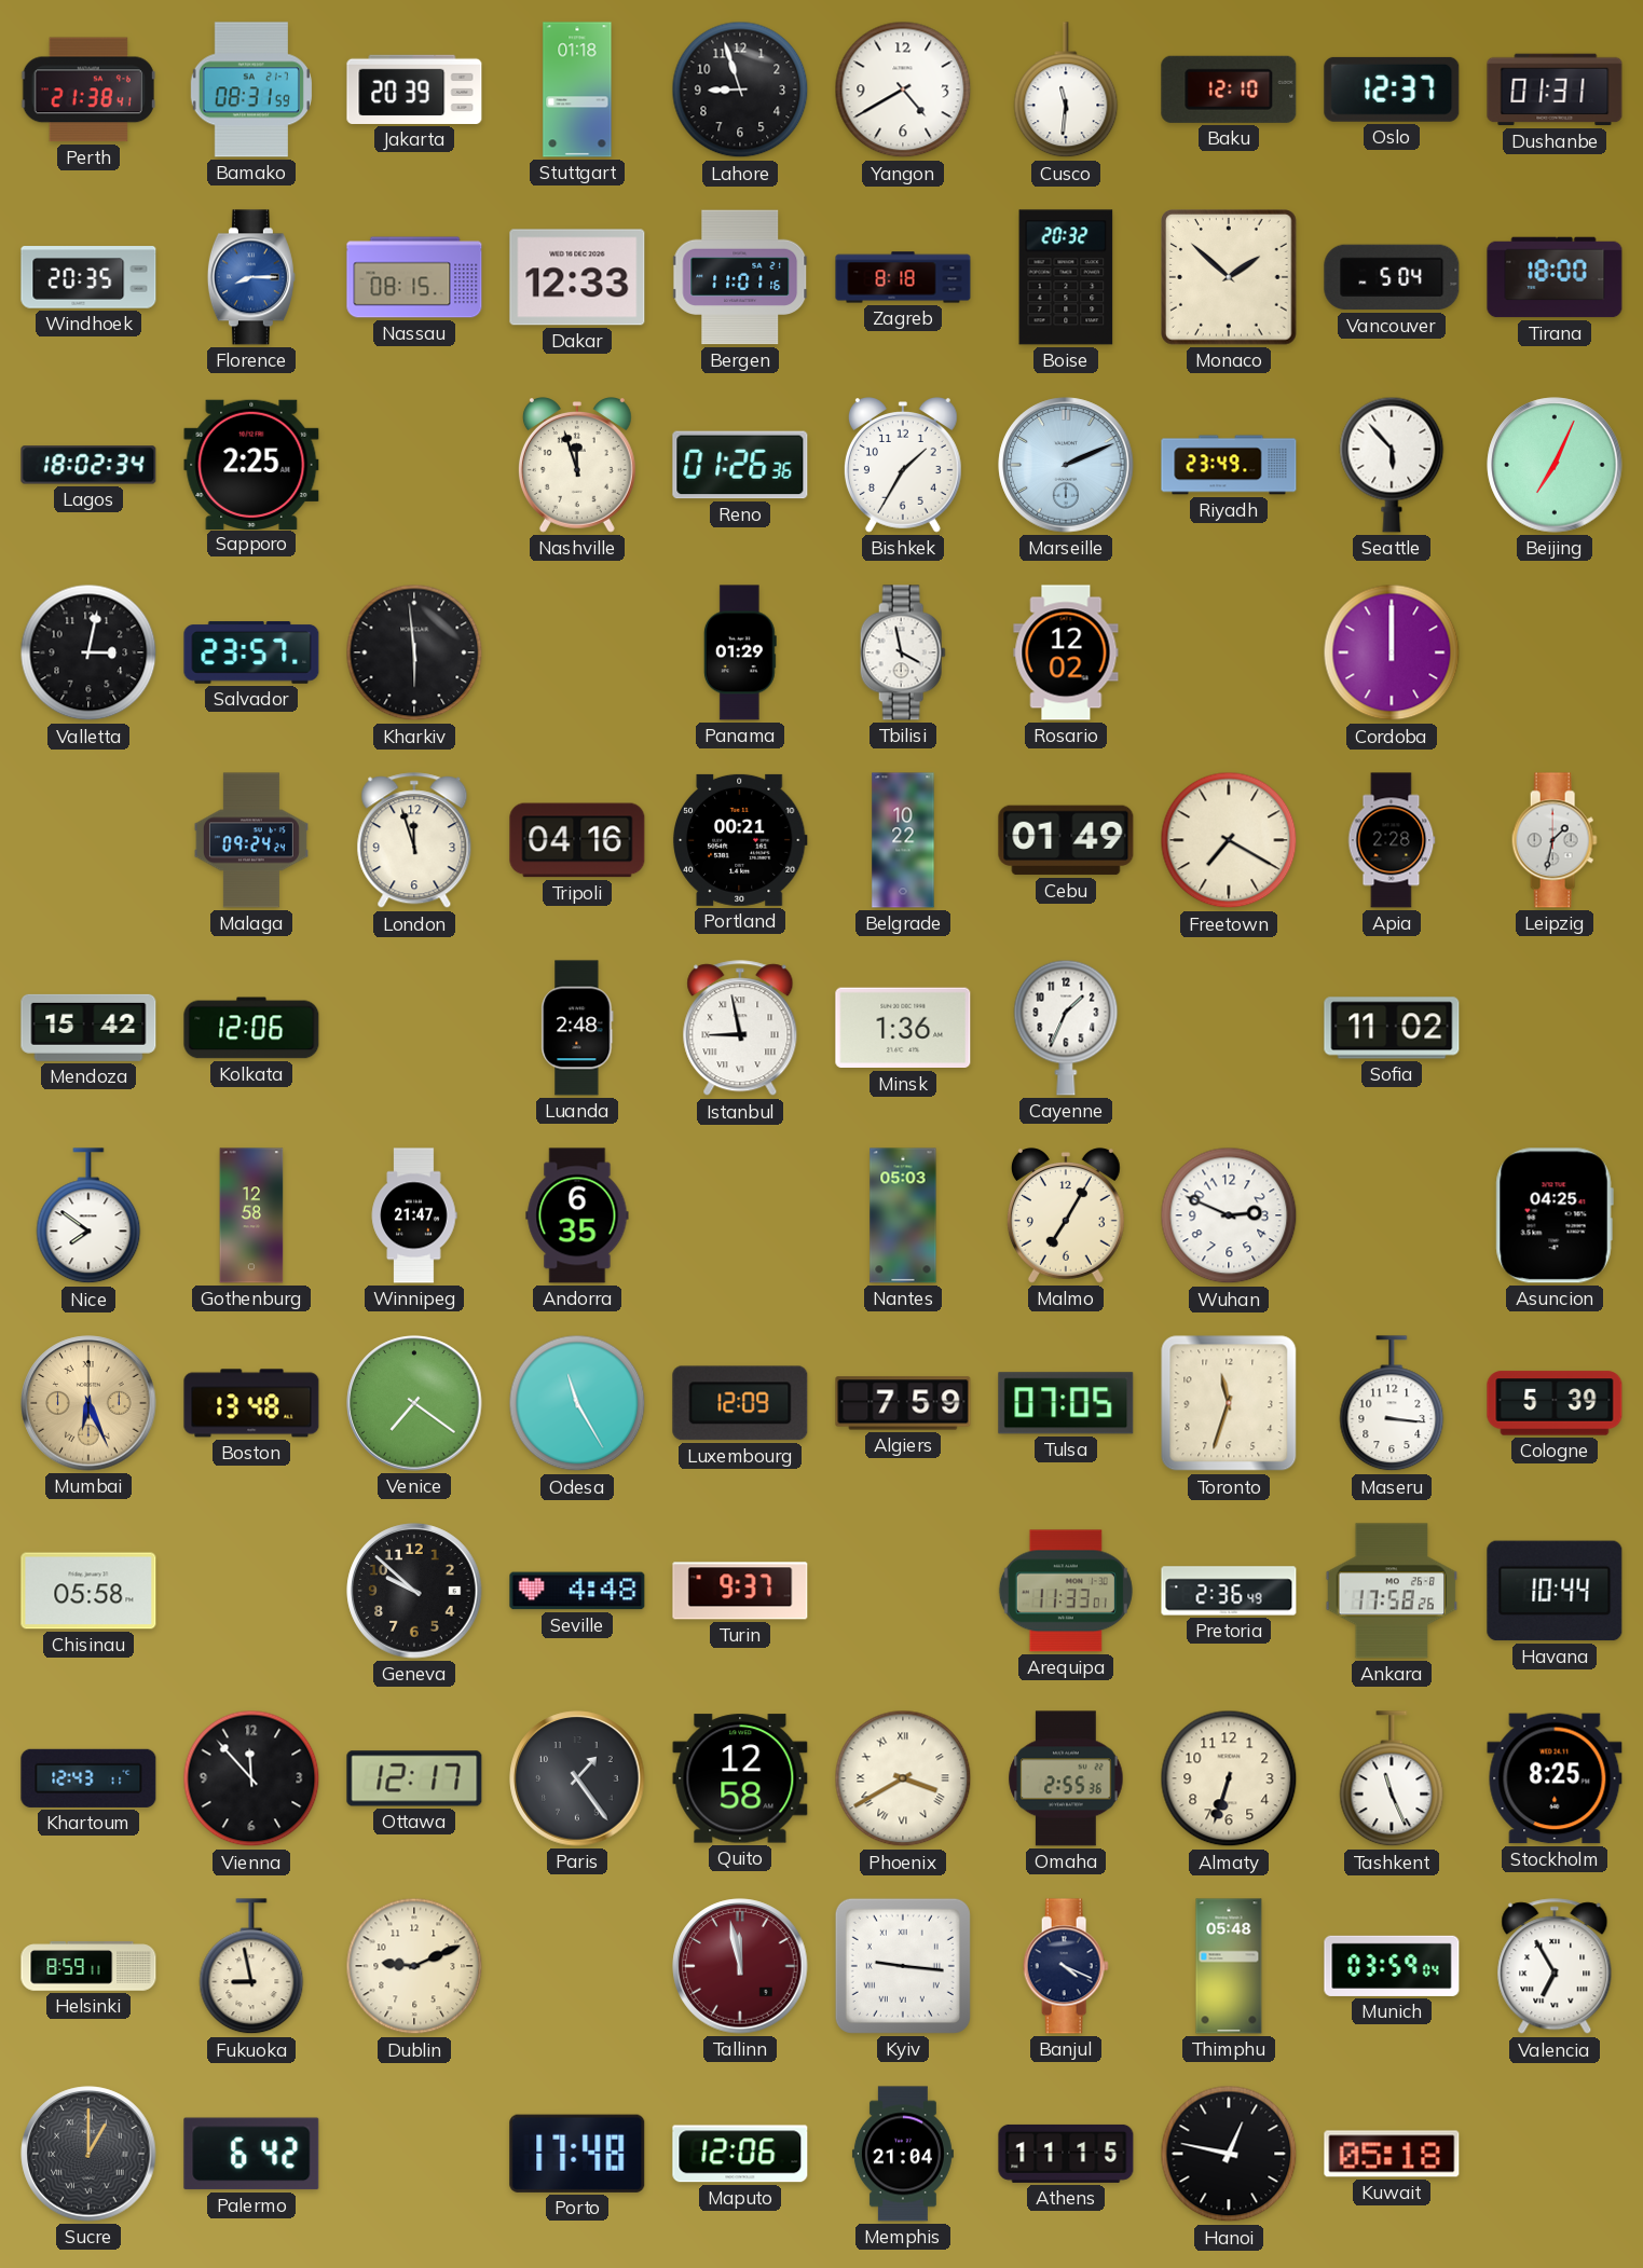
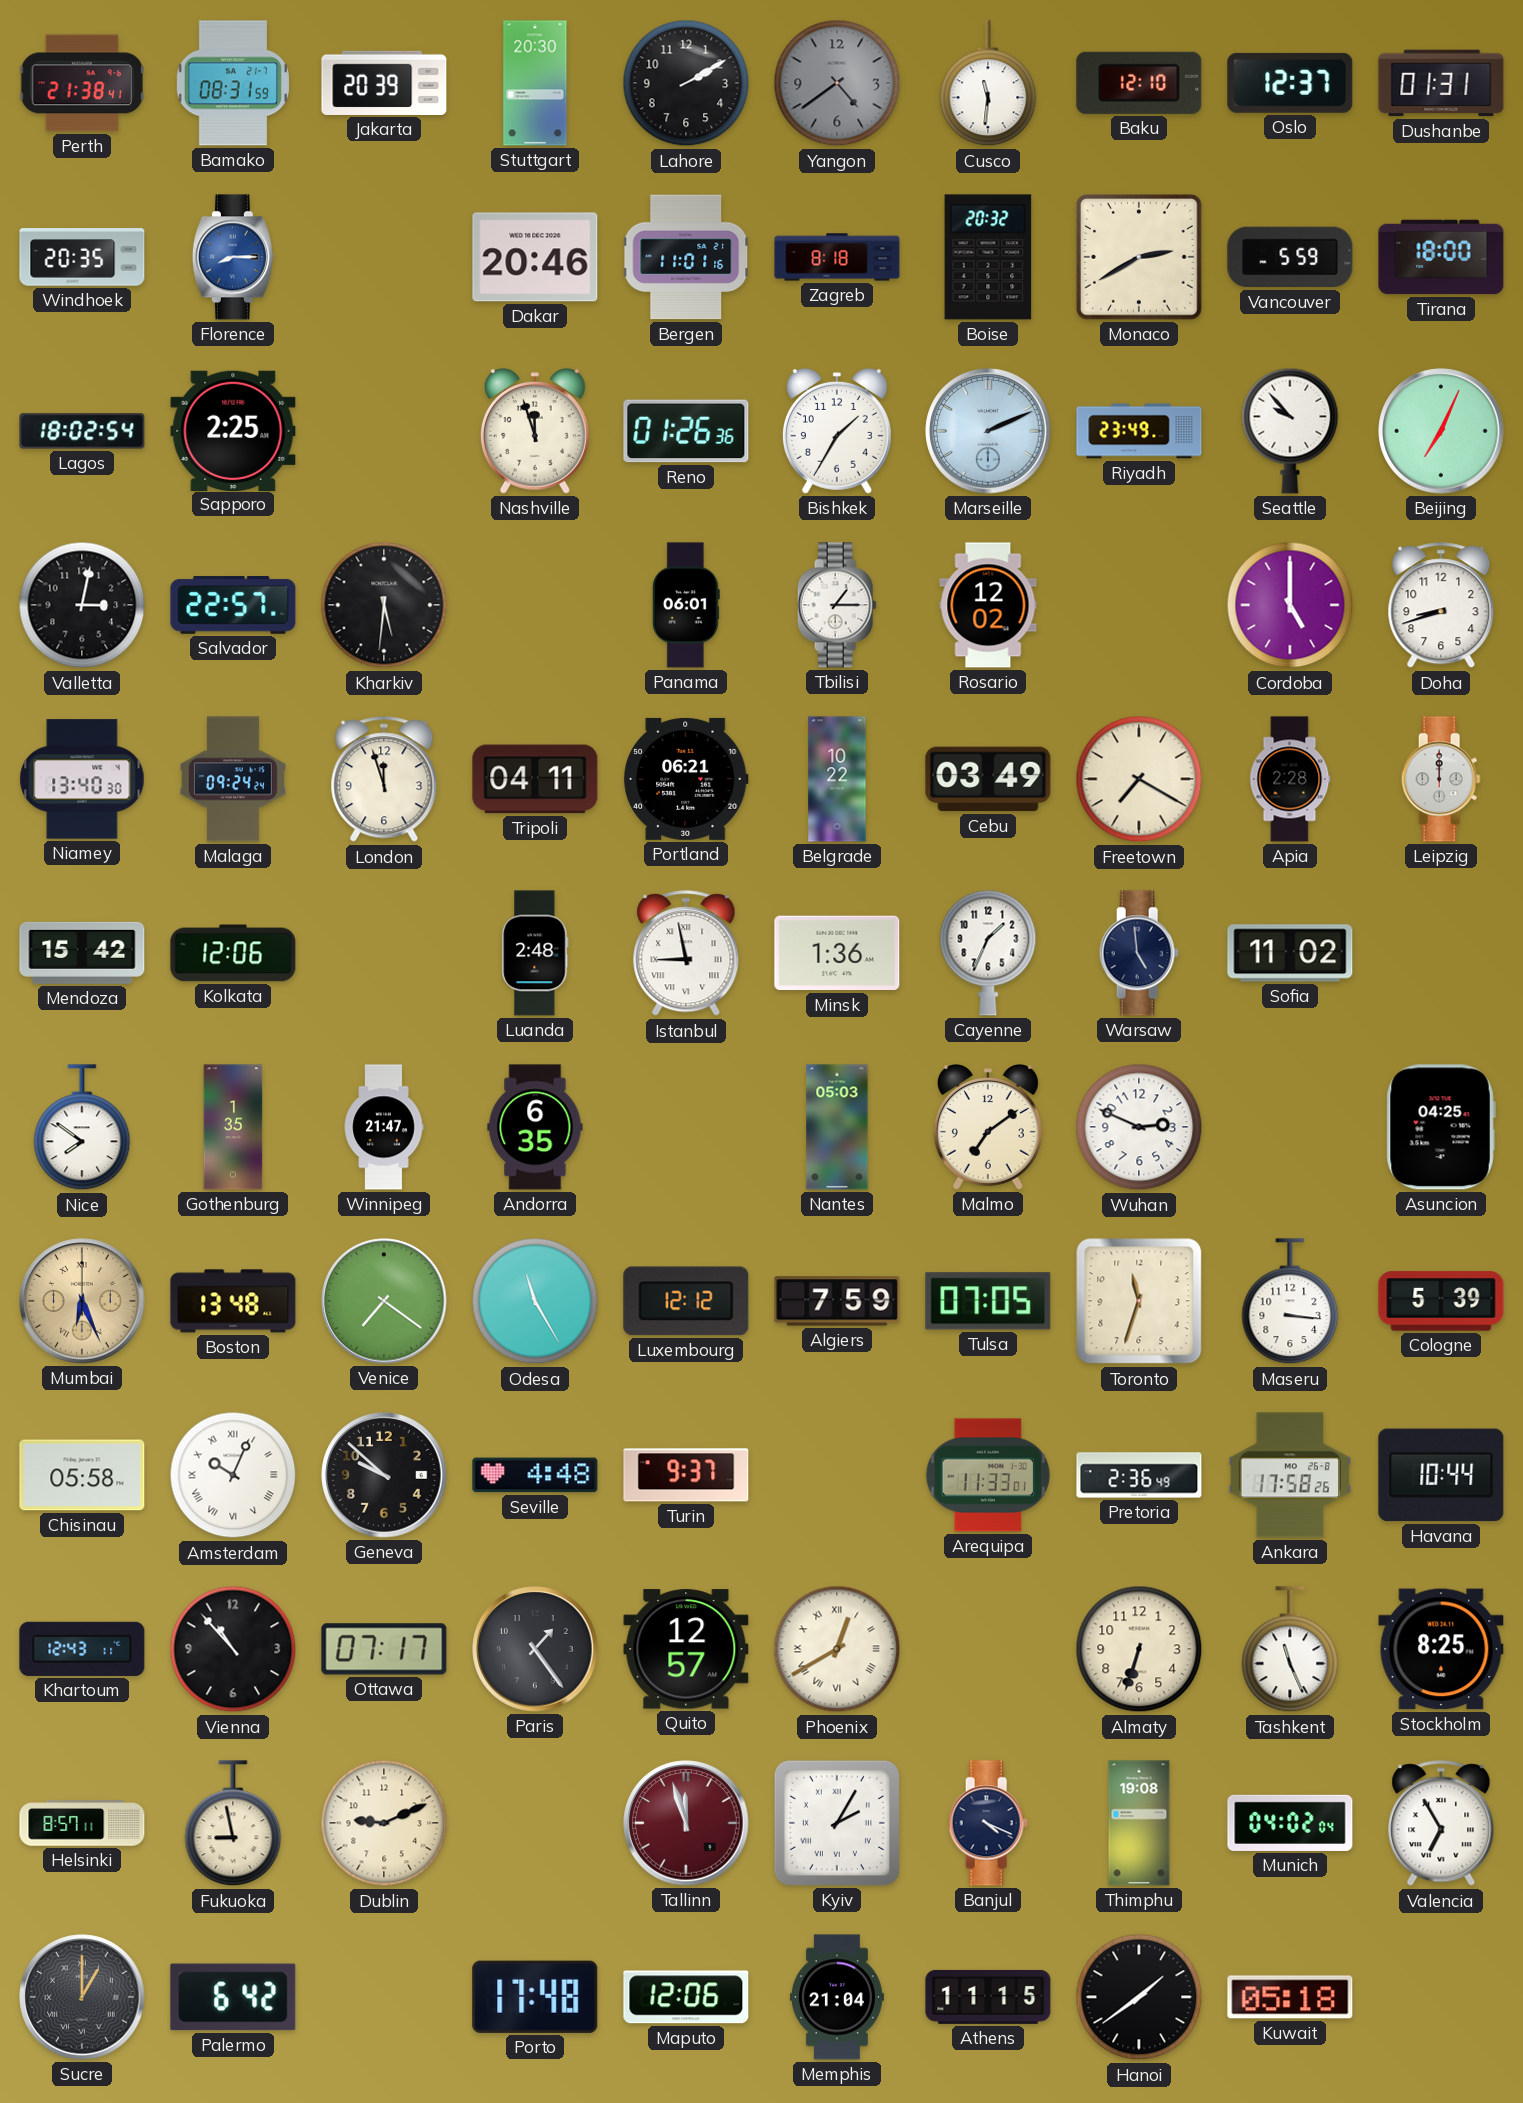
Stuttgart: 01:18 -> 20:30
Lahore: 8:57 -> 2:10
Yangon: 4:40 -> 4:39
Yangon dial: white -> grey
Nassau: 08:15 -> none
Dakar: 12:33 -> 20:46
Monaco: 1:52 -> 2:40
Vancouver: 5:04 -> 5:59
Lagos: 18:02:34 -> 18:02:54
Seattle: 5:53 -> 9:53
Salvador: 23:57 -> 22:57
Kharkiv: 5:59 -> 5:31
Panama: 01:29 -> 06:01
Tbilisi: 3:58 -> 1:15
Cordoba: 12:00 -> 5:00
Doha: none -> 8:42
Niamey: none -> 13:40
Tripoli: 04:16 -> 04:11
Portland: 00:21 -> 06:21
Cebu: 01:49 -> 03:49
Leipzig: 1:32 -> 12:00
Warsaw: none -> 4:59
Gothenburg: 12:58 -> 1:35
Malmo: 7:05 -> 7:09
Luxembourg: 12:09 -> 12:12
Amsterdam: none -> 10:04
Vienna: 11:53 -> 10:53
Ottawa: 12:17 -> 07:17
Quito: 12:58 -> 12:57
Phoenix: 3:40 -> 12:40
Omaha: 2:55 -> none
Helsinki: 8:59 -> 8:57
Tallinn: 11:58 -> 11:57
Kyiv: 9:16 -> 2:05
Thimphu: 05:48 -> 19:08
Munich: 03:59 -> 04:02
Hanoi: 12:47 -> 1:39
